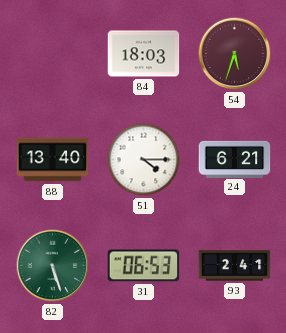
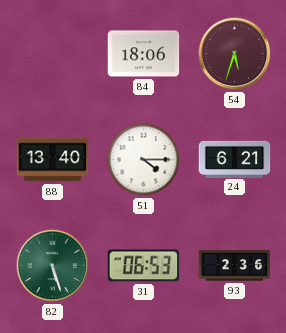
84: 18:03 -> 18:06
93: 2:41 -> 2:36
